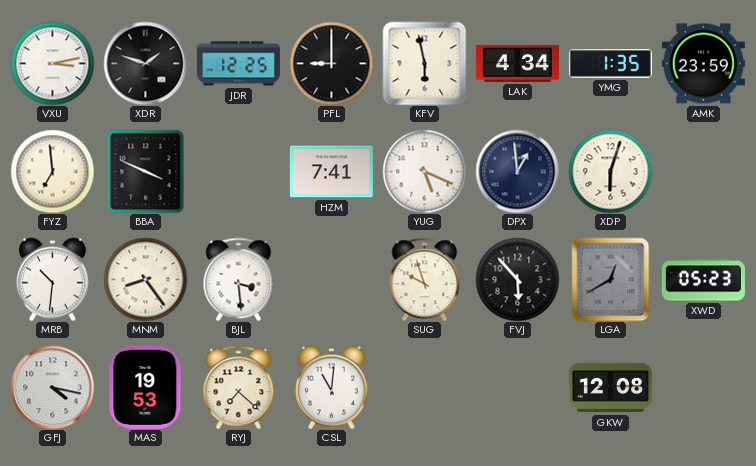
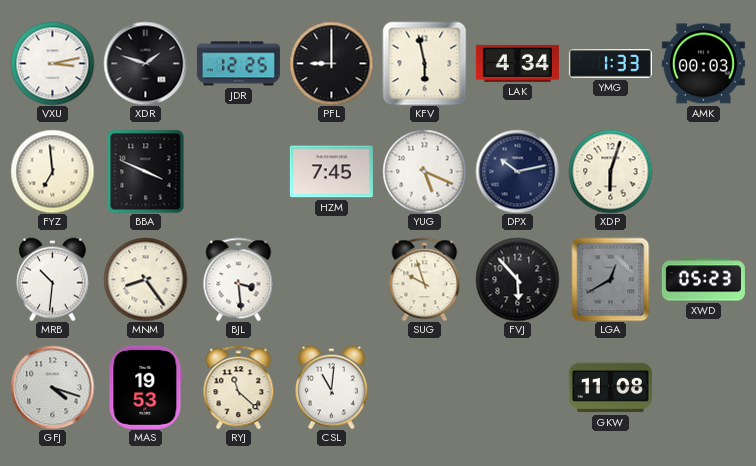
YMG: 1:35 -> 1:33
AMK: 23:59 -> 00:03
HZM: 7:41 -> 7:45
DPX: 12:59 -> 10:13
GFJ: 4:17 -> 4:18
RYJ: 7:22 -> 11:22
GKW: 12:08 -> 11:08
